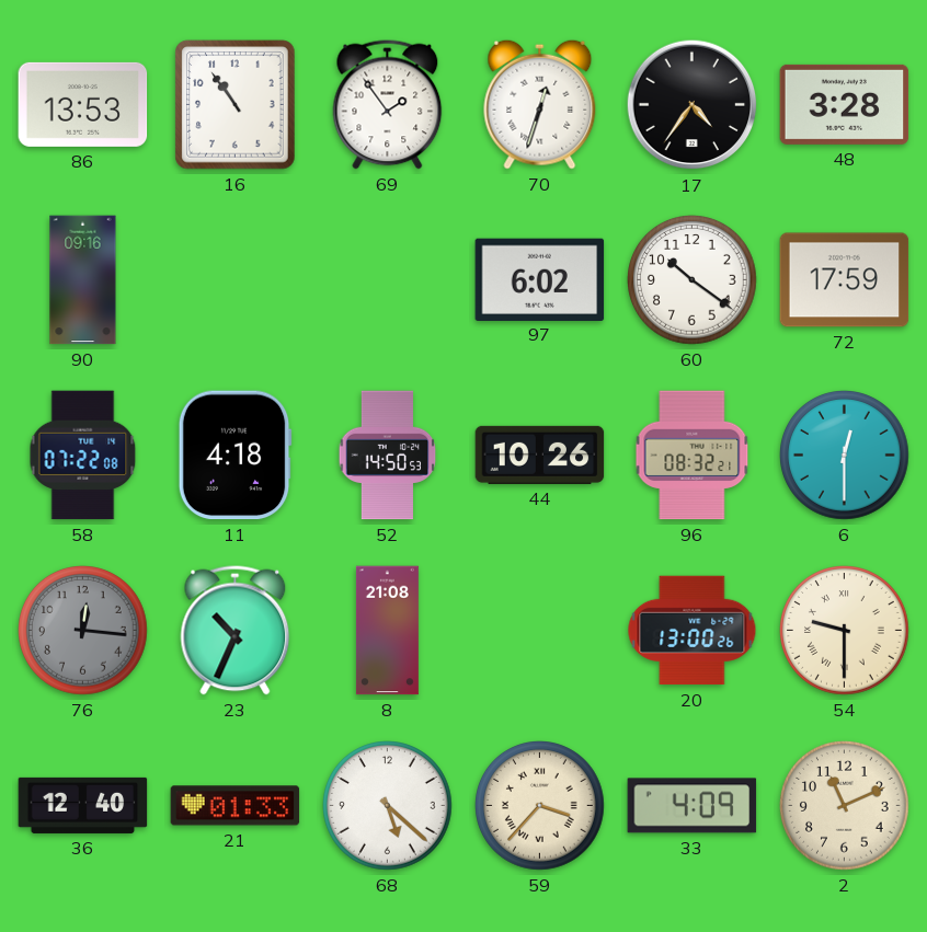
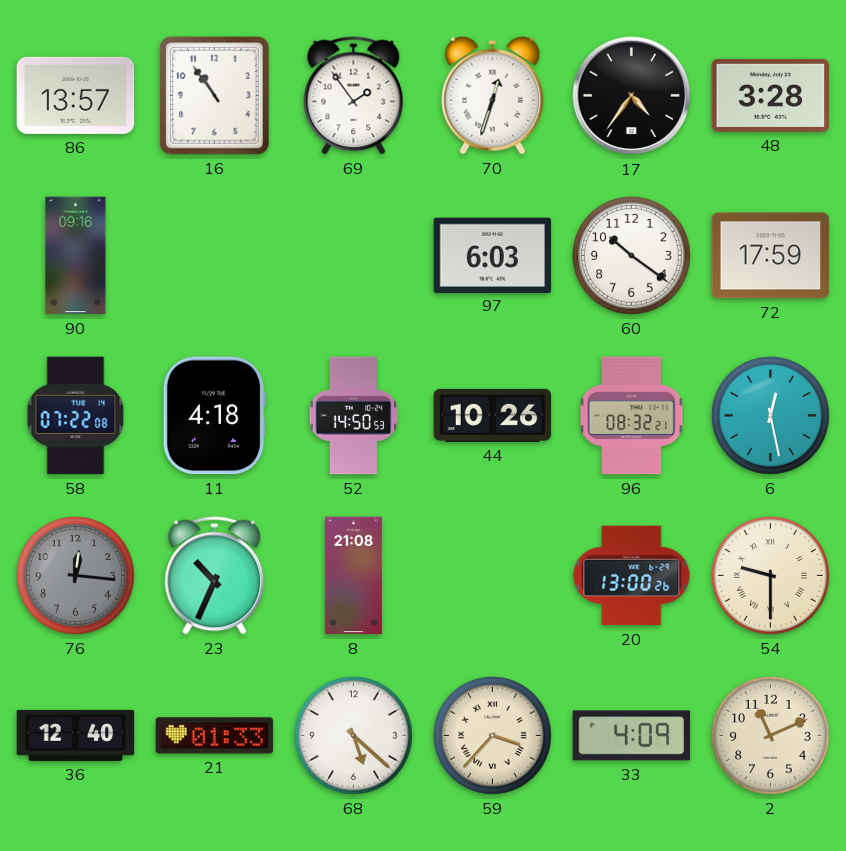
86: 13:53 -> 13:57
97: 6:02 -> 6:03
6: 12:30 -> 12:28
